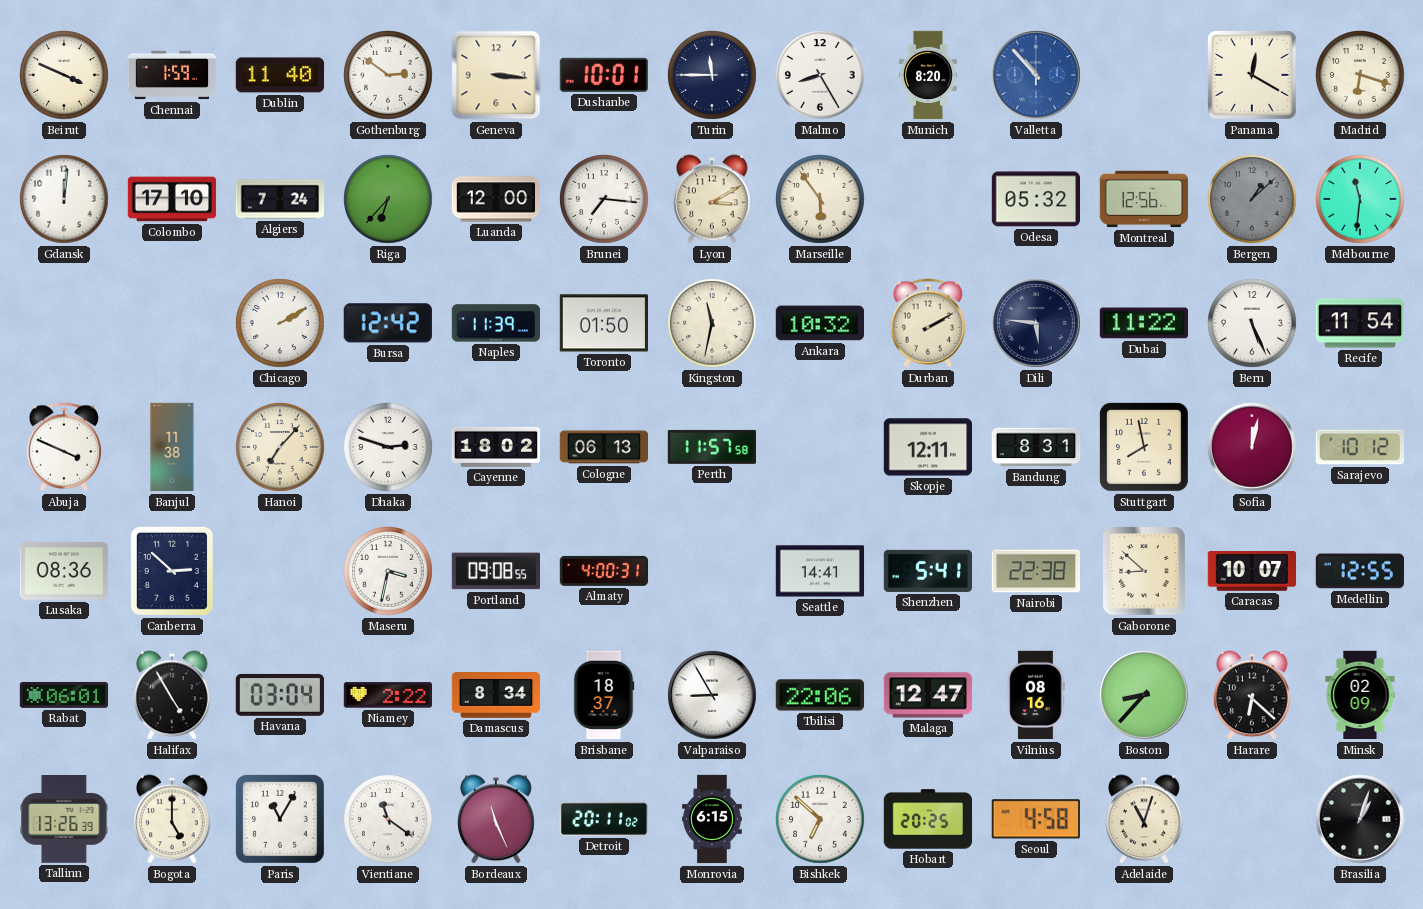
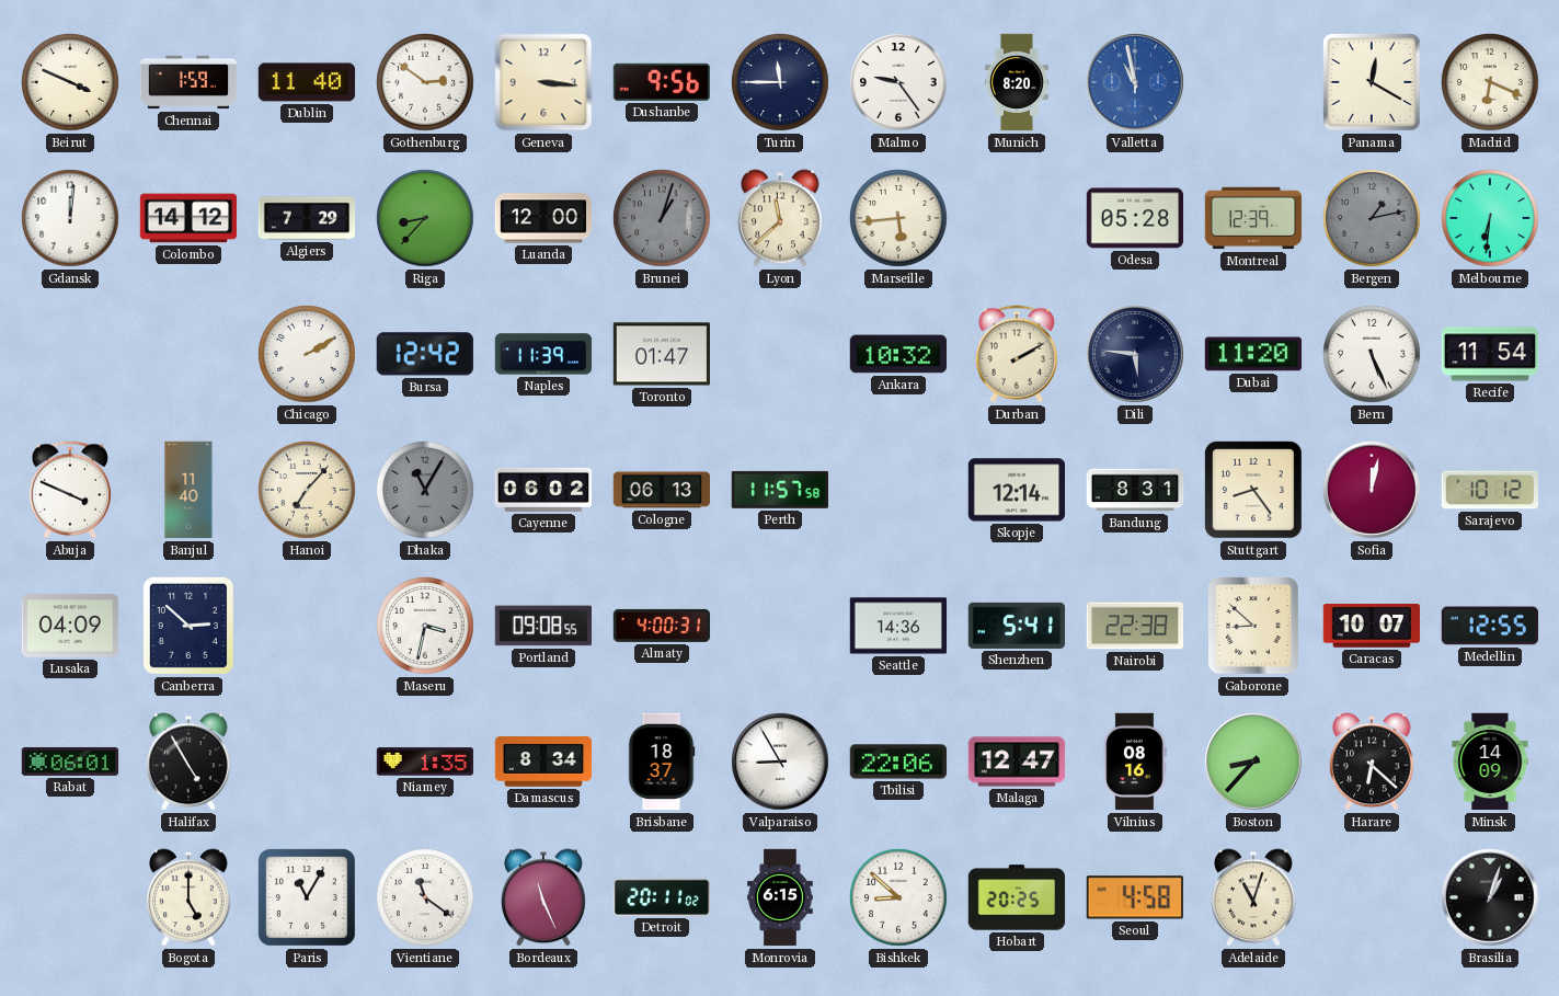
Dushanbe: 10:01 -> 9:56
Malmo: 8:25 -> 9:24
Valletta: 10:53 -> 10:58
Madrid: 6:18 -> 6:19
Colombo: 17:10 -> 14:12
Algiers: 7:24 -> 7:29
Riga: 6:37 -> 8:37
Brunei: 7:16 -> 1:03
Brunei dial: white -> grey
Lyon: 3:10 -> 11:38
Marseille: 5:54 -> 5:44
Odesa: 05:32 -> 05:28
Montreal: 12:56 -> 12:39
Bergen: 1:08 -> 1:13
Melbourne: 11:31 -> 6:31
Toronto: 01:50 -> 01:47
Kingston: 11:32 -> none
Dubai: 11:22 -> 11:20
Banjul: 11:38 -> 11:40
Dhaka: 2:48 -> 11:05
Dhaka dial: white -> grey
Cayenne: 18:02 -> 06:02
Skopje: 12:11 -> 12:14
Stuttgart: 7:58 -> 8:24
Lusaka: 08:36 -> 04:09
Seattle: 14:41 -> 14:36
Havana: 03:04 -> none
Niamey: 2:22 -> 1:35
Minsk: 02:09 -> 14:09
Tallinn: 13:26 -> none
Bishkek: 6:52 -> 8:52
